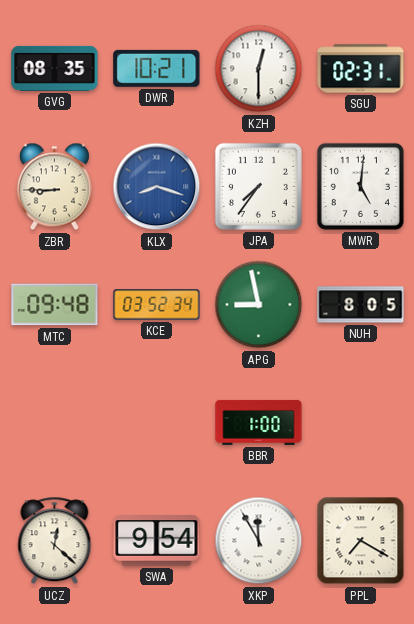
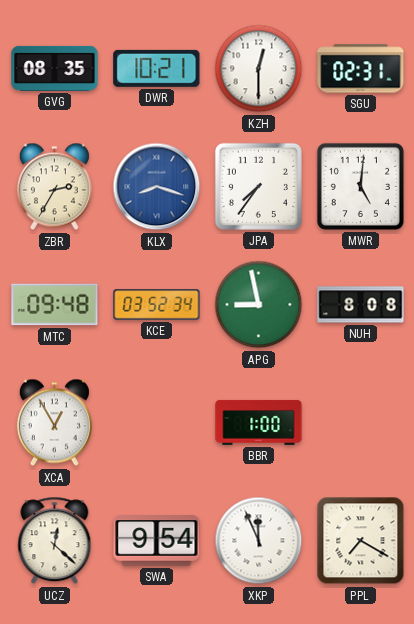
ZBR: 8:45 -> 2:35
NUH: 8:05 -> 8:08
XCA: none -> 12:55
XKP: 11:55 -> 11:56
